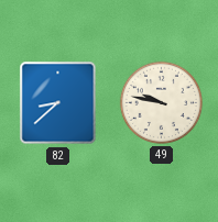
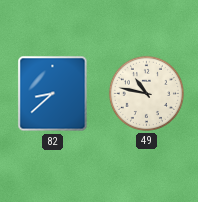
49: 9:47 -> 10:47
